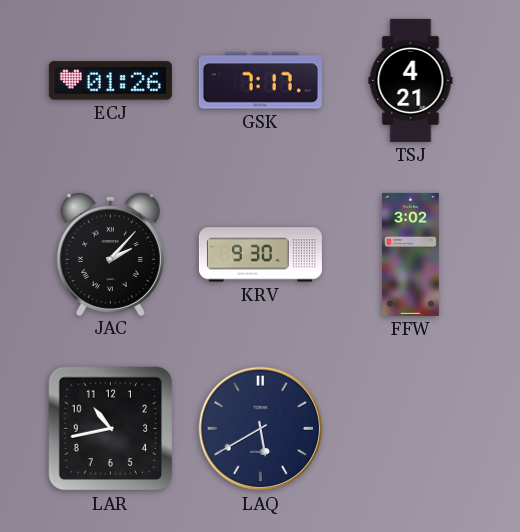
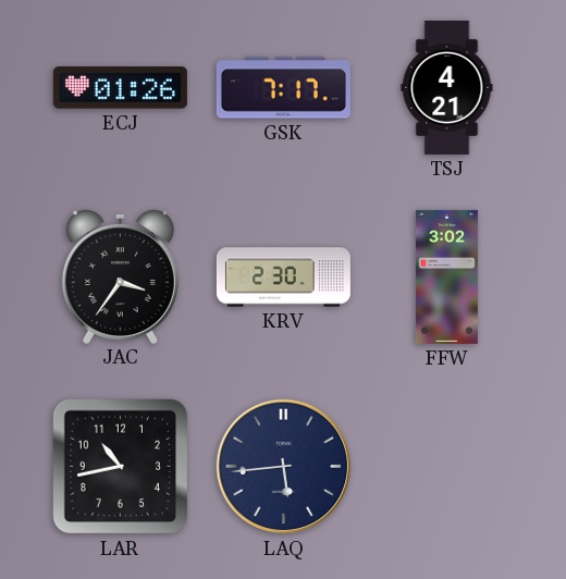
JAC: 2:07 -> 3:36
KRV: 9:30 -> 2:30
LAQ: 5:40 -> 5:44
